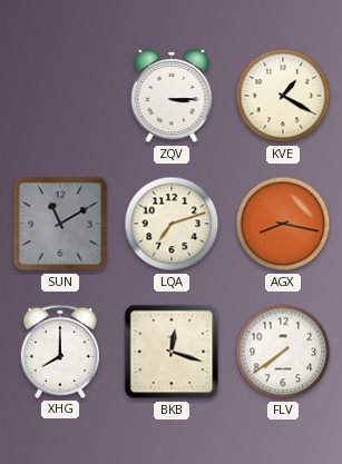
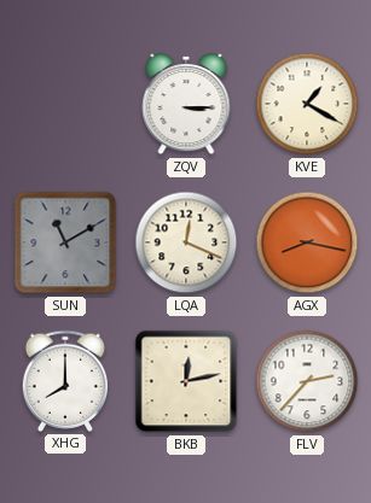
LQA: 7:12 -> 12:19
BKB: 12:18 -> 12:13
FLV: 7:39 -> 2:37
